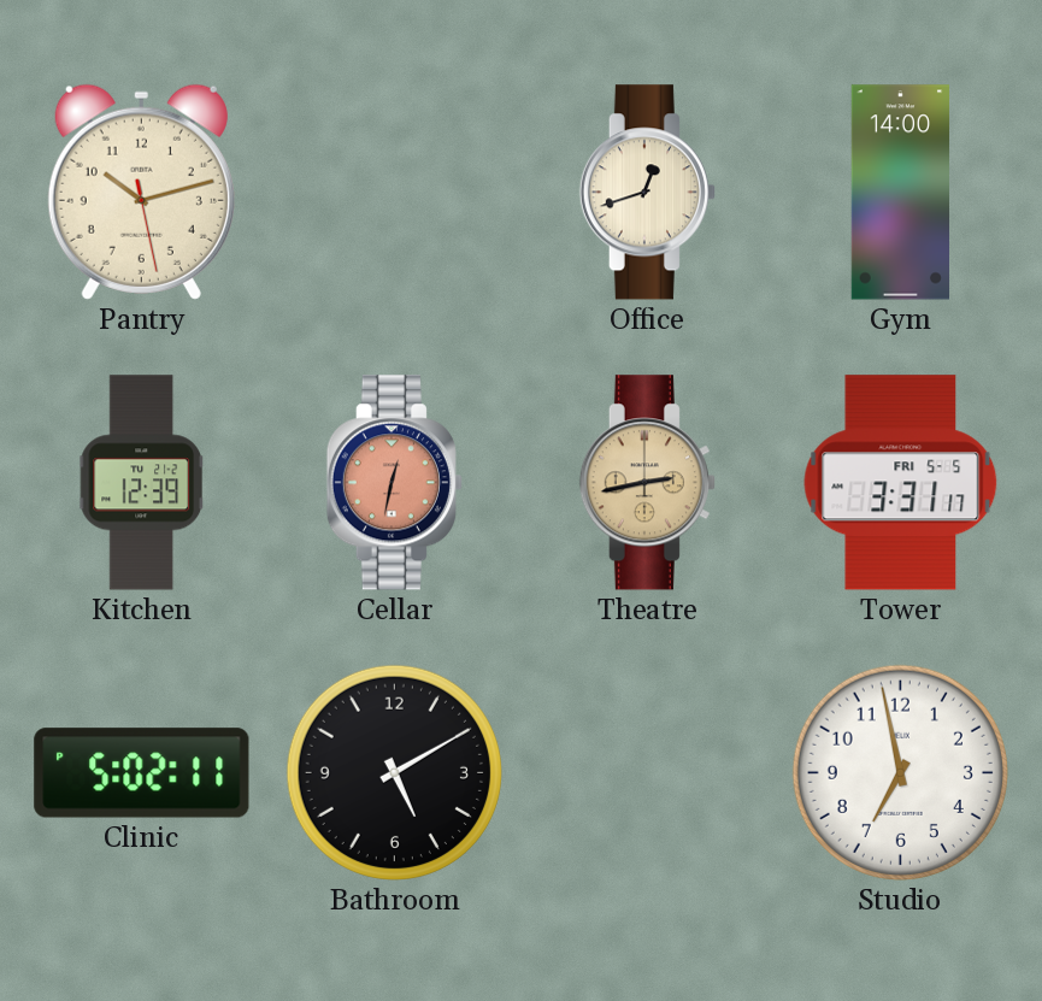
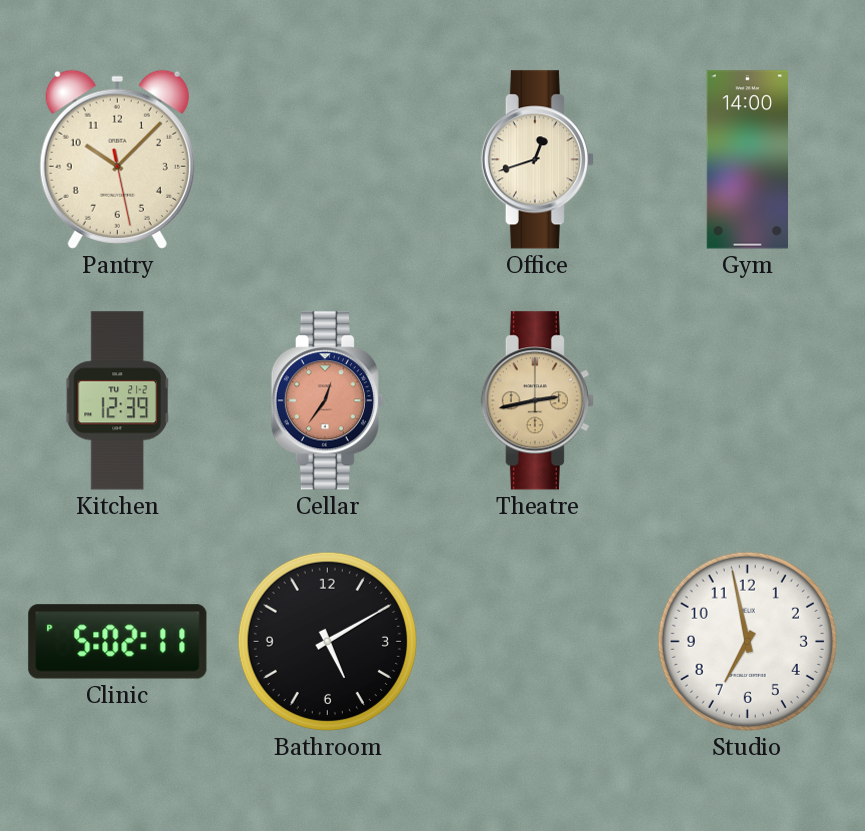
Pantry: 10:12 -> 10:07
Cellar: 12:32 -> 12:36
Tower: 3:31 -> none
